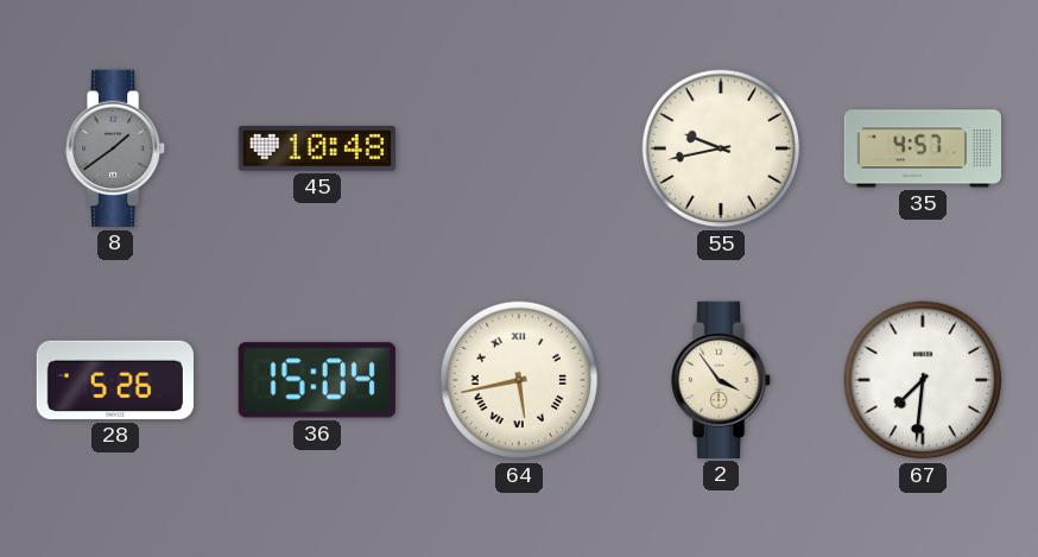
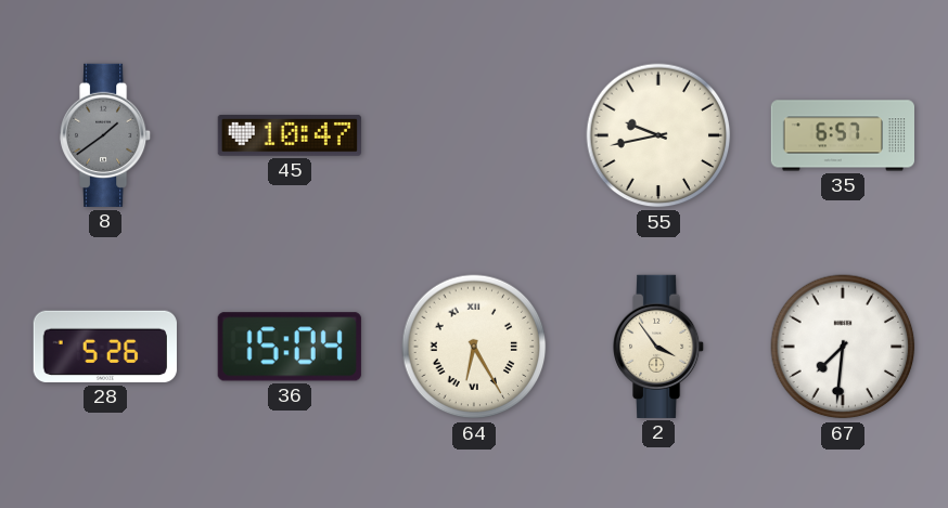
45: 10:48 -> 10:47
35: 4:57 -> 6:57
64: 5:43 -> 6:25
